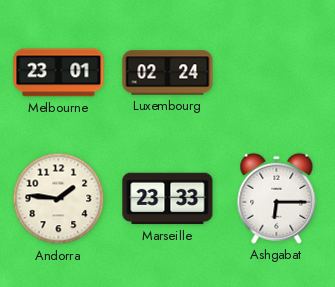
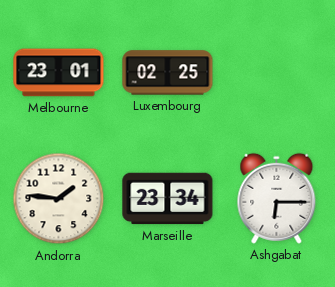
Luxembourg: 02:24 -> 02:25
Marseille: 23:33 -> 23:34
